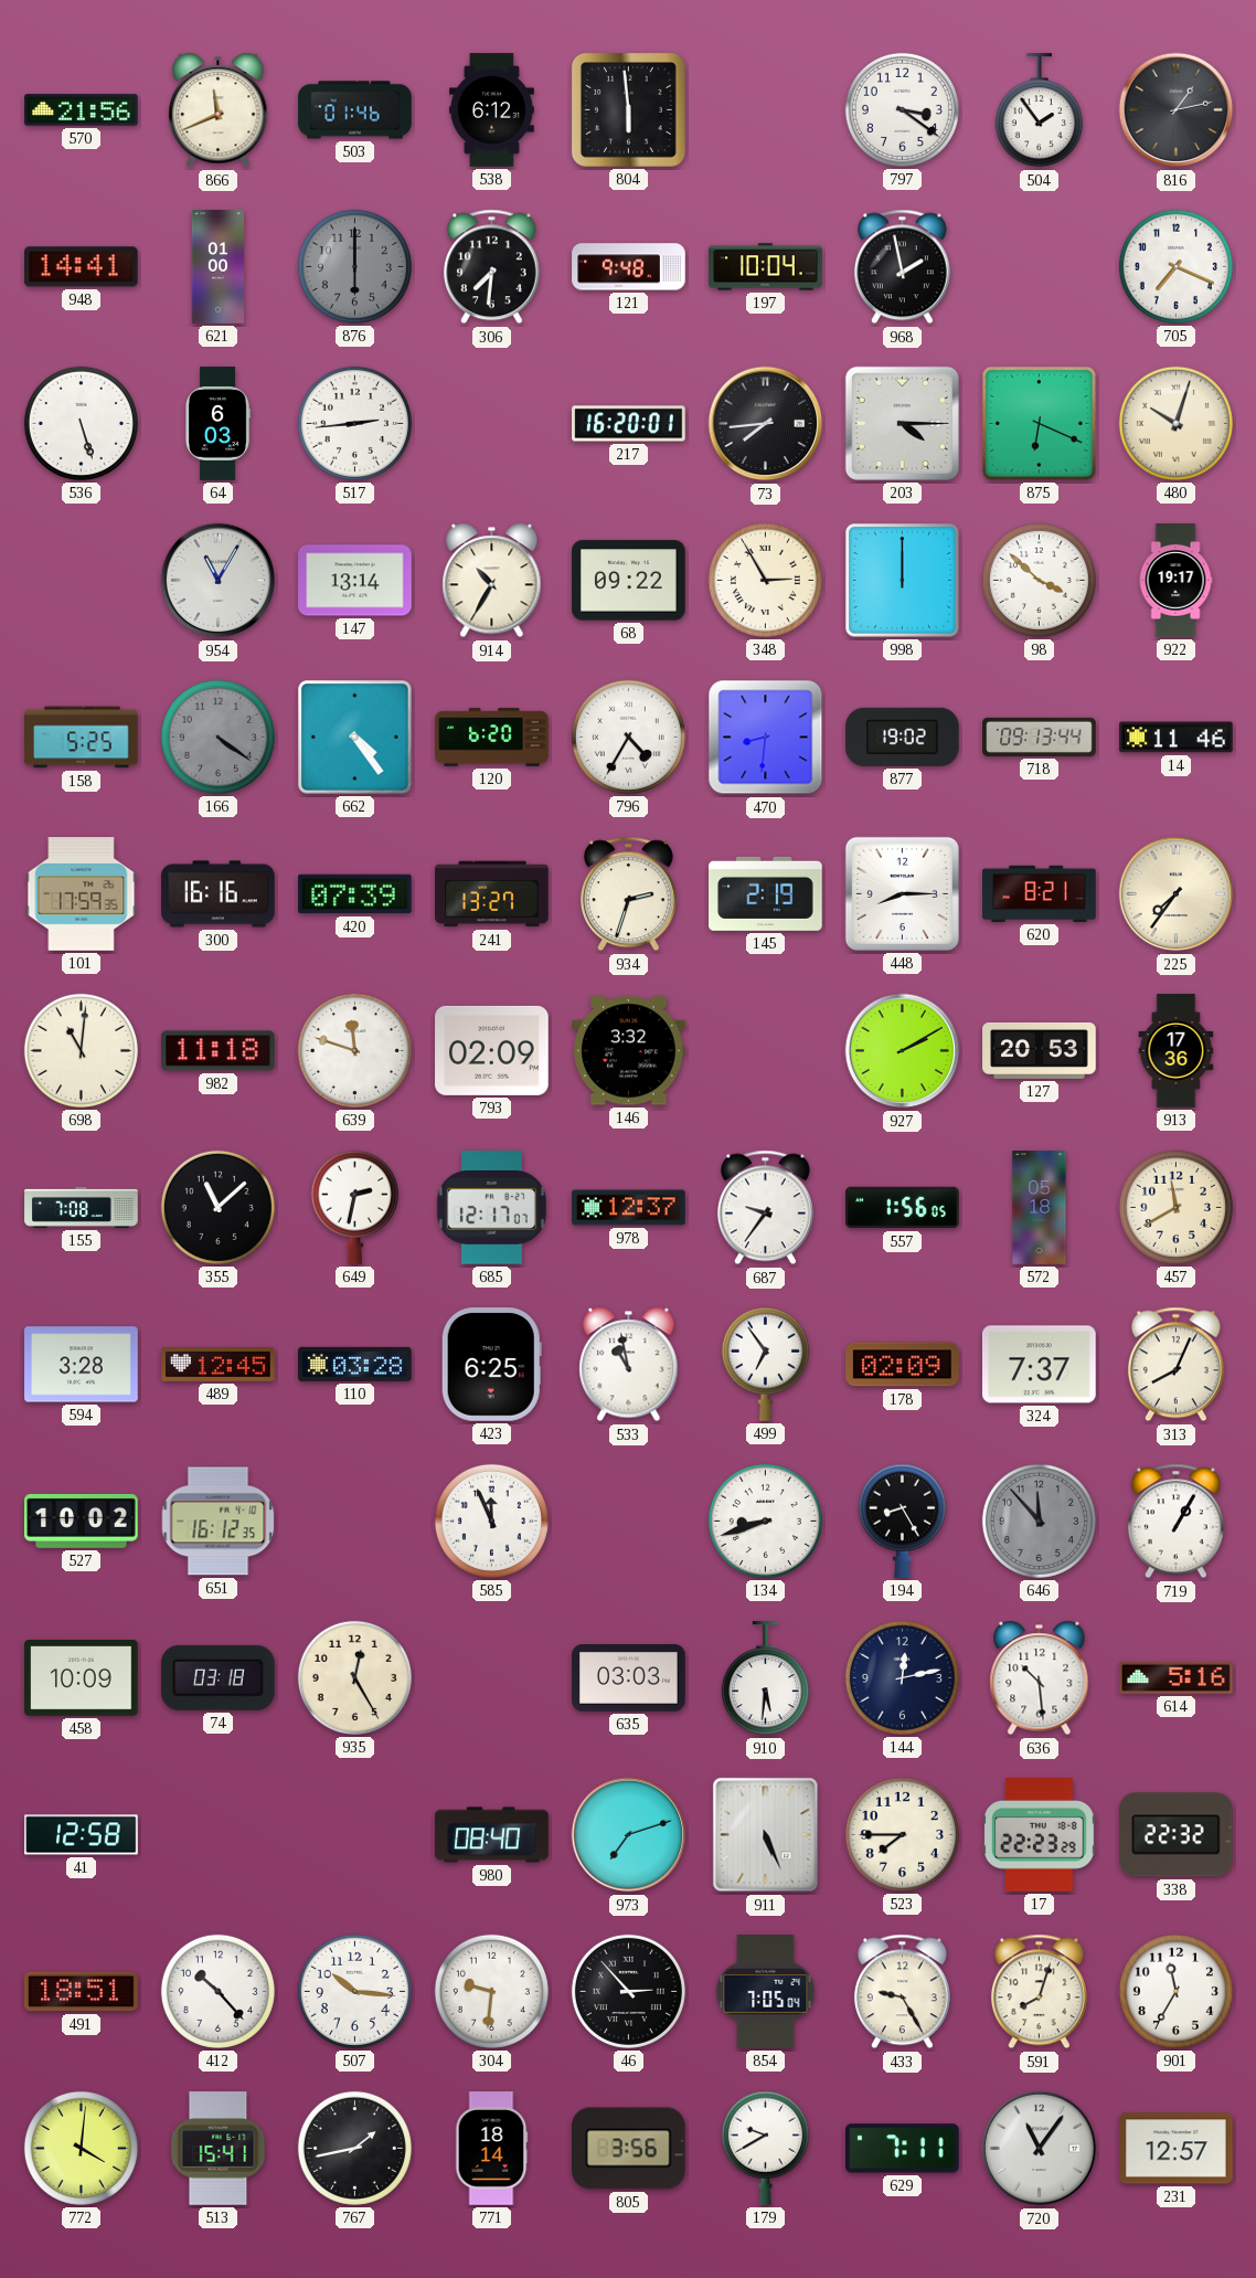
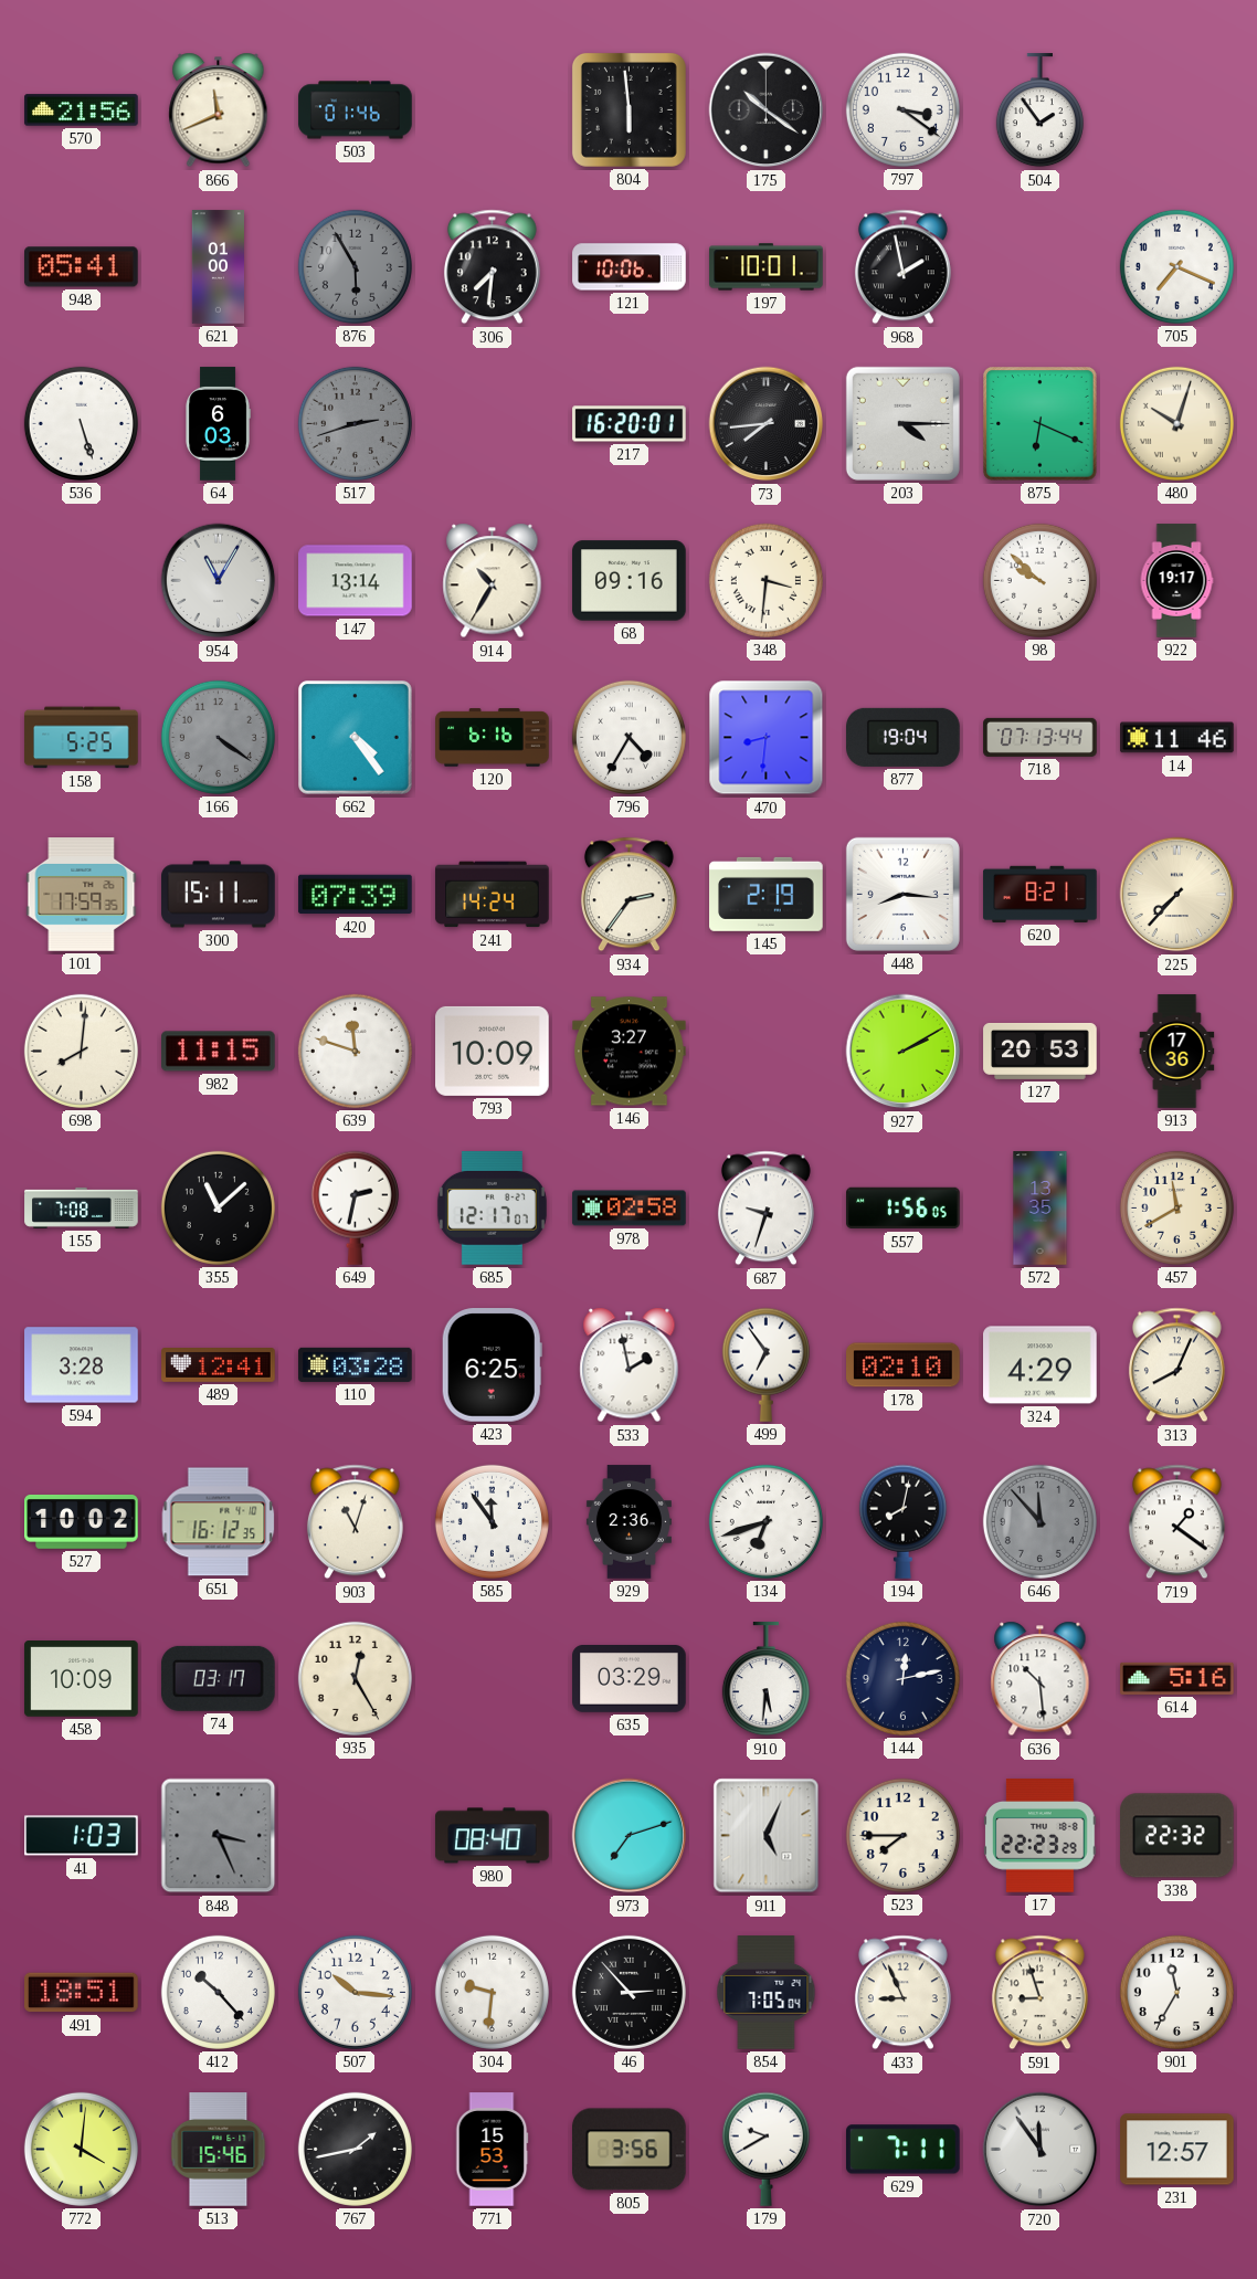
538: 6:12 -> none
175: none -> 10:21
816: 1:13 -> none
948: 14:41 -> 05:41
876: 6:00 -> 5:55
121: 9:48 -> 10:06
197: 10:04 -> 10:01
517: 2:44 -> 2:42
517 dial: white -> grey
68: 09:22 -> 09:16
348: 2:55 -> 3:31
998: 12:00 -> none
98: 3:52 -> 9:52
120: 6:20 -> 6:16
877: 19:02 -> 19:04
718: 09:13 -> 07:13
300: 16:16 -> 15:11
241: 13:27 -> 14:24
934: 2:33 -> 2:36
448: 8:15 -> 8:16
225: 7:36 -> 7:37
698: 11:01 -> 8:01
982: 11:18 -> 11:15
793: 02:09 -> 10:09
146: 3:32 -> 3:27
978: 12:37 -> 02:58
687: 9:36 -> 9:33
572: 05:18 -> 13:35
489: 12:45 -> 12:41
533: 10:58 -> 1:58
178: 02:09 -> 02:10
324: 7:37 -> 4:29
903: none -> 11:03
585: 11:56 -> 11:54
929: none -> 2:36
134: 8:42 -> 6:42
194: 8:25 -> 8:02
719: 1:05 -> 1:21
74: 03:18 -> 03:17
635: 03:03 -> 03:29
41: 12:58 -> 1:03
848: none -> 3:26
911: 5:26 -> 5:04
433: 9:25 -> 8:56
591: 8:03 -> 8:57
513: 15:41 -> 15:46
771: 18:14 -> 15:53
720: 11:06 -> 11:54
